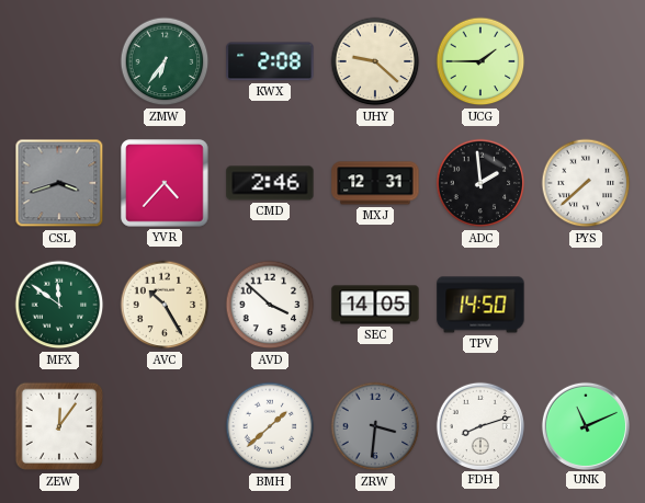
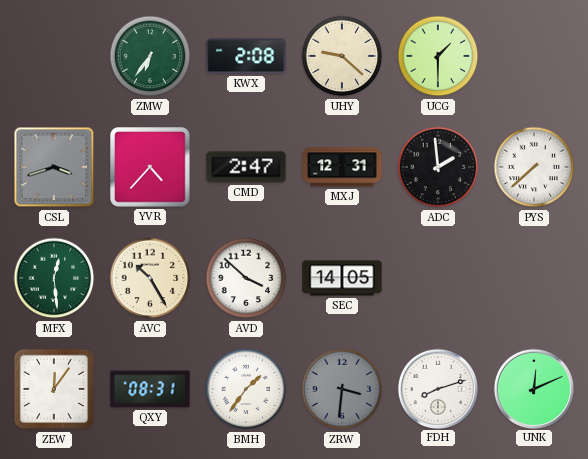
UCG: 1:45 -> 1:30
CMD: 2:46 -> 2:47
MFX: 11:51 -> 12:29
TPV: 14:50 -> none
QXY: none -> 08:31
BMH: 1:38 -> 1:36
UNK: 11:11 -> 12:11
